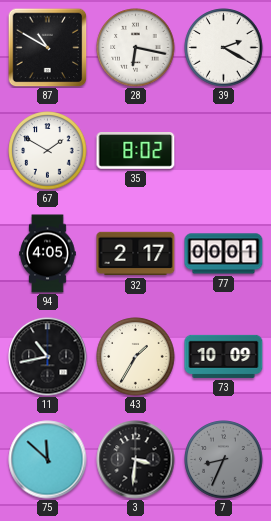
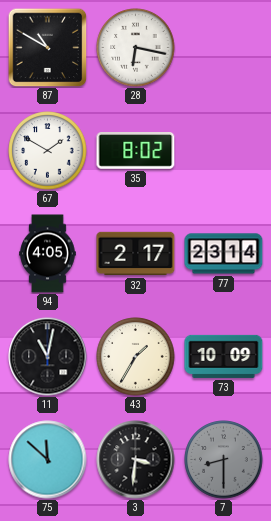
39: 2:20 -> none
77: 00:01 -> 23:14
11: 10:43 -> 11:02
7: 8:34 -> 8:30
